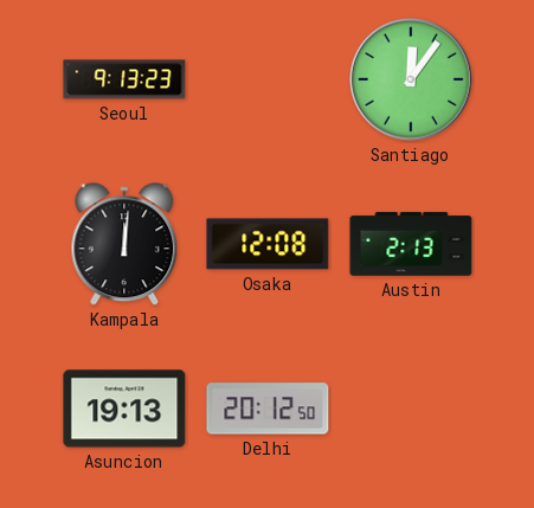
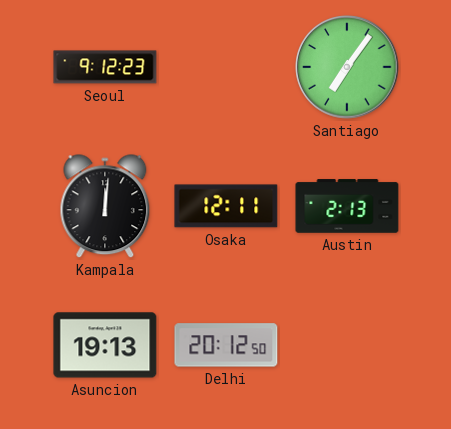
Seoul: 9:13 -> 9:12
Santiago: 12:06 -> 7:06
Osaka: 12:08 -> 12:11
